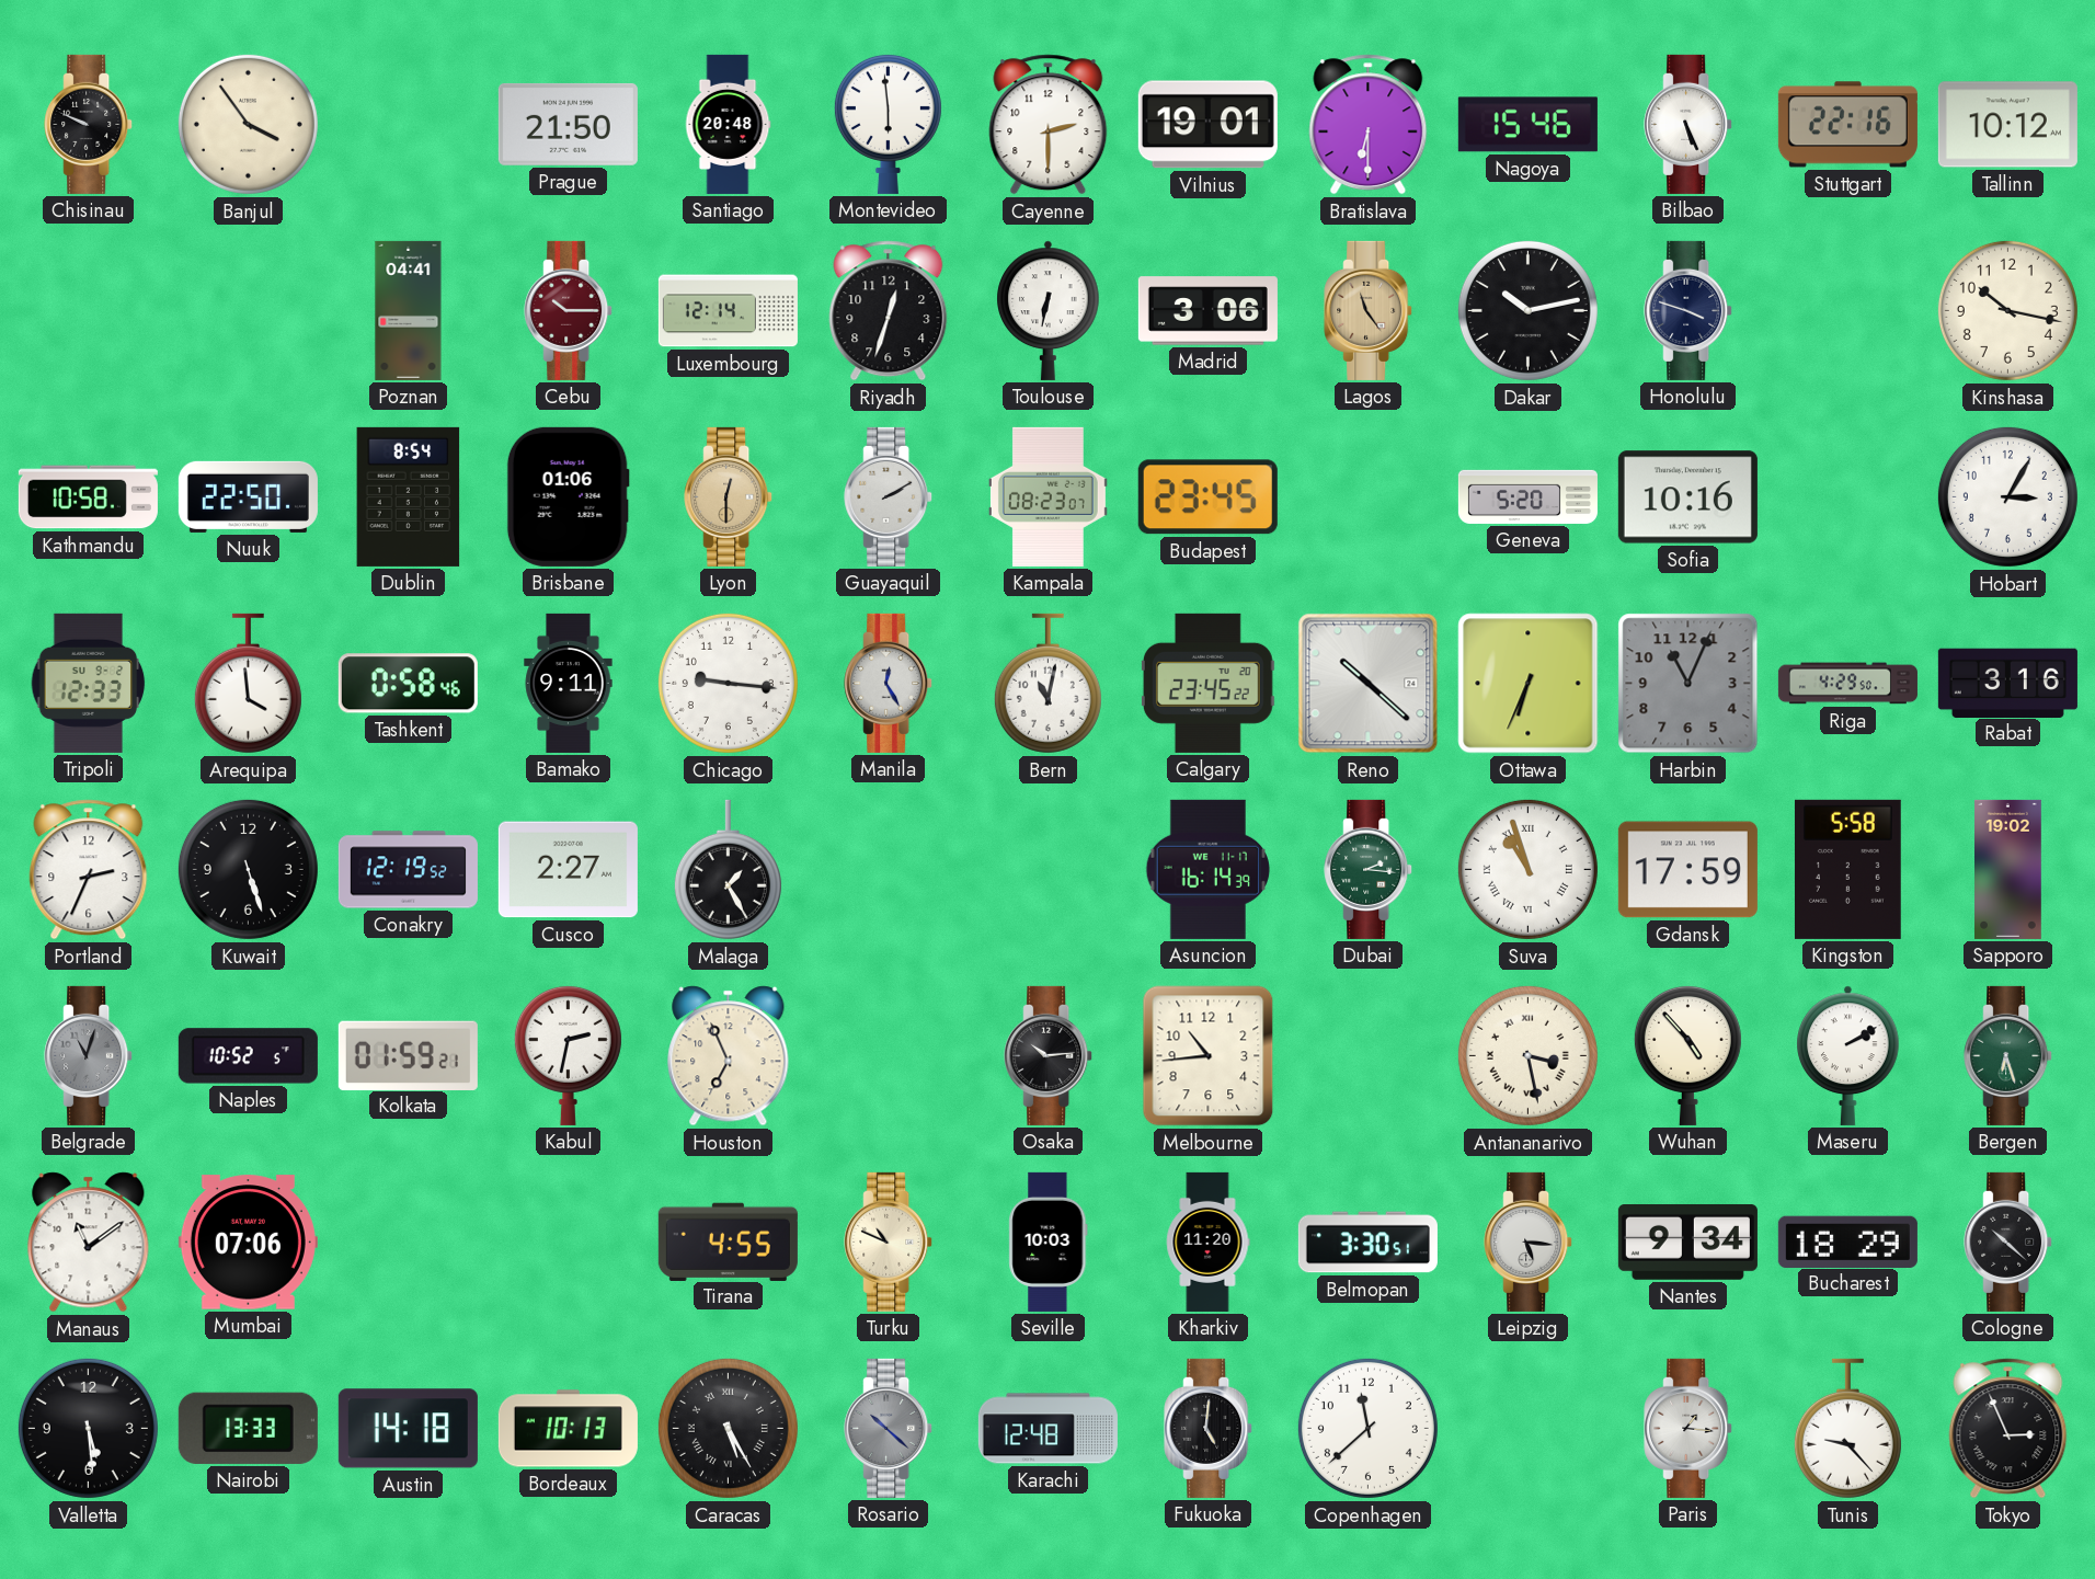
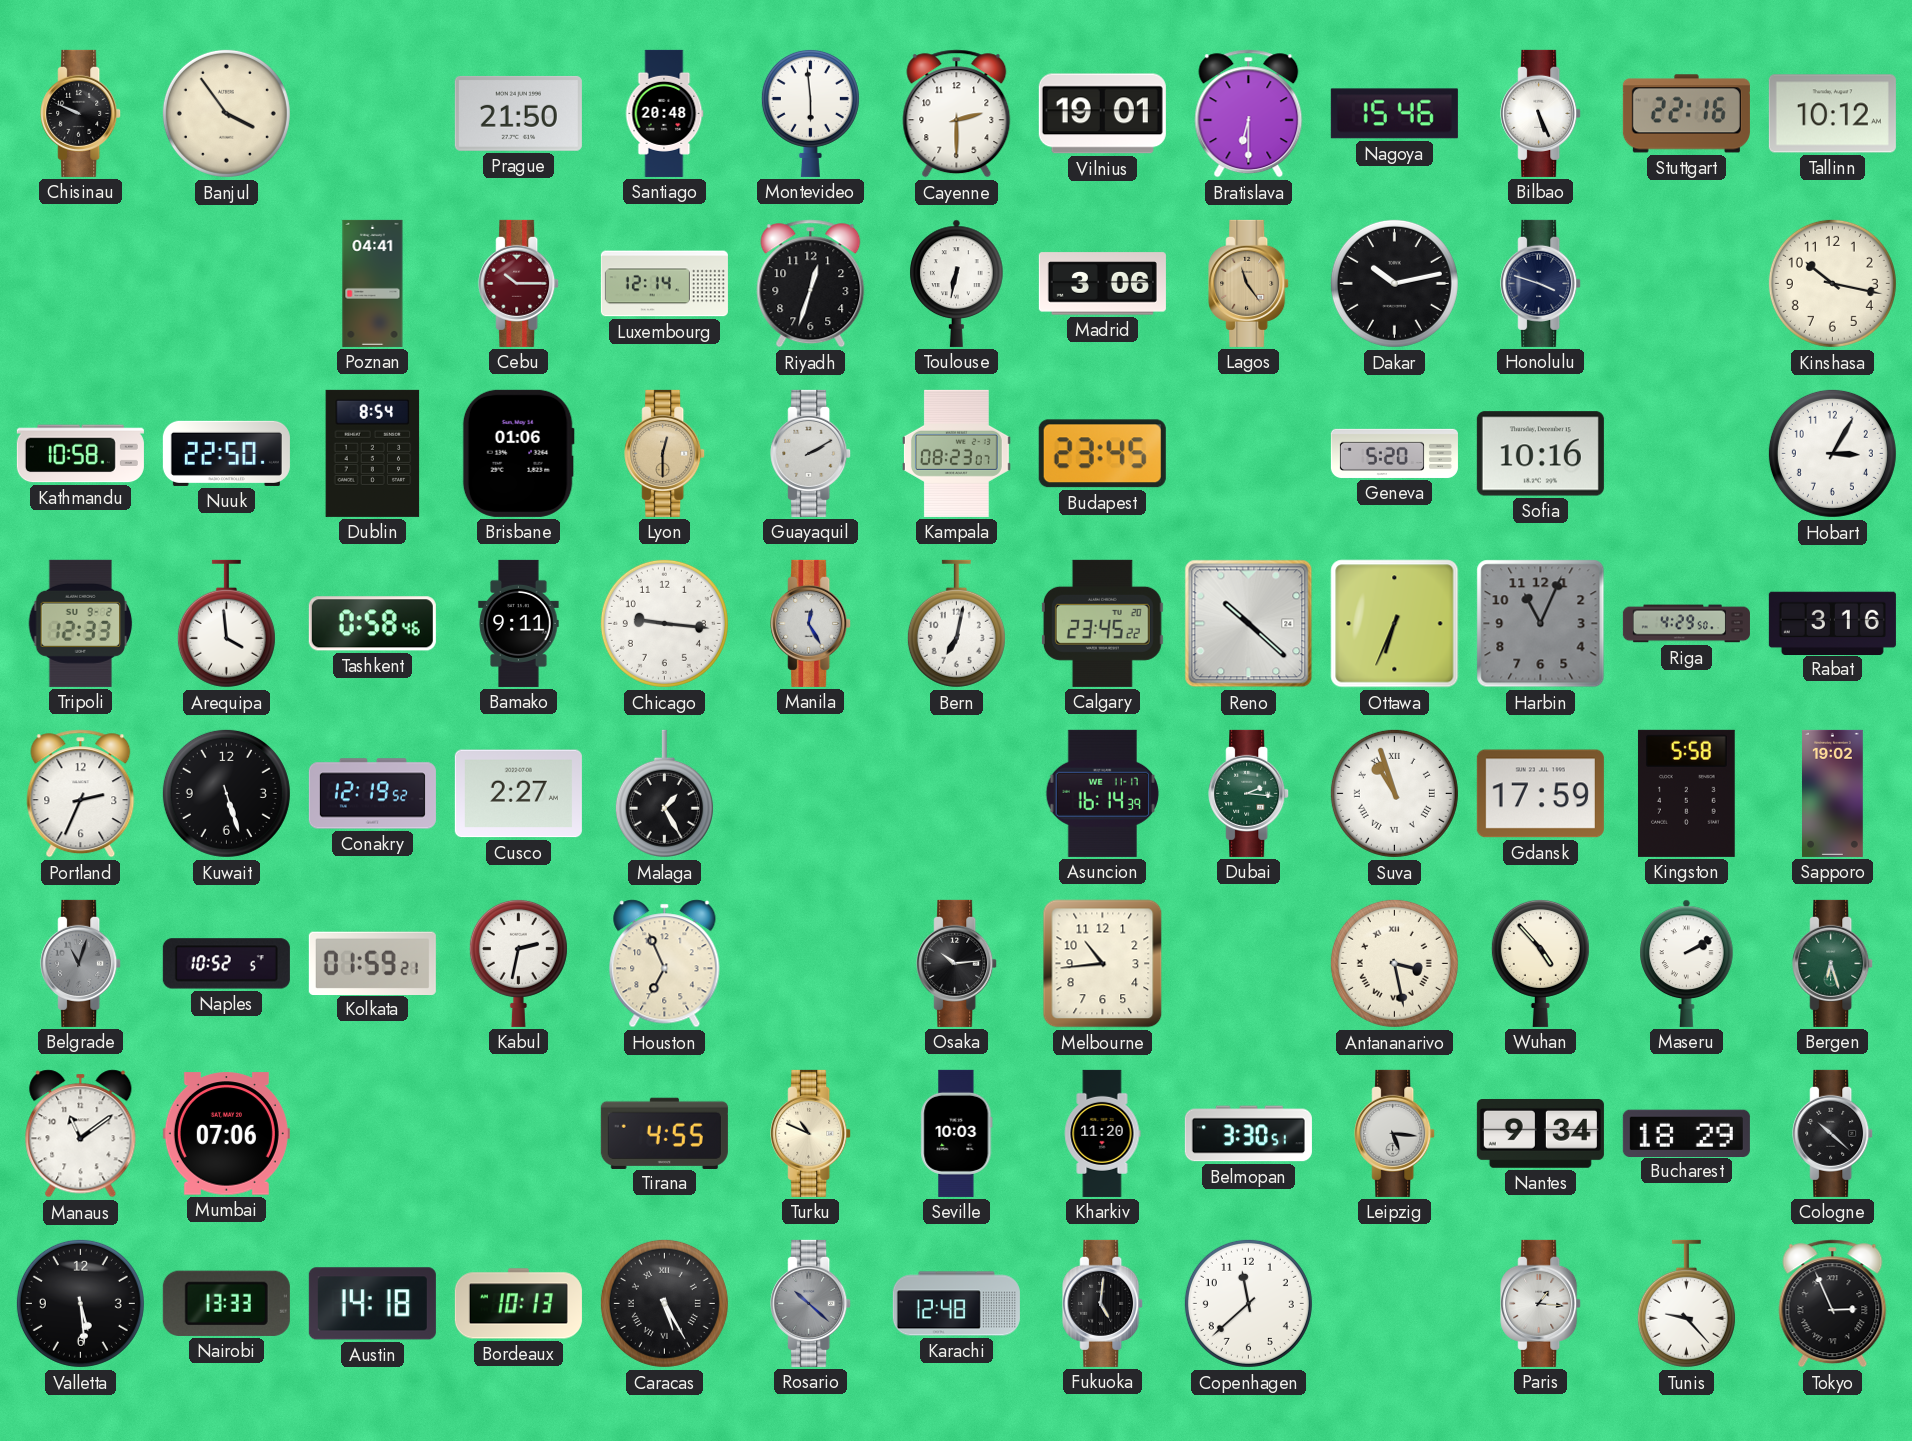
Bern: 11:02 -> 7:02
